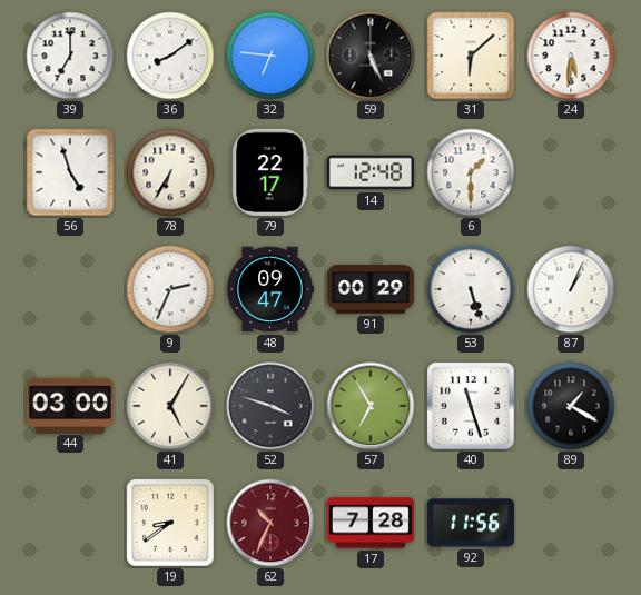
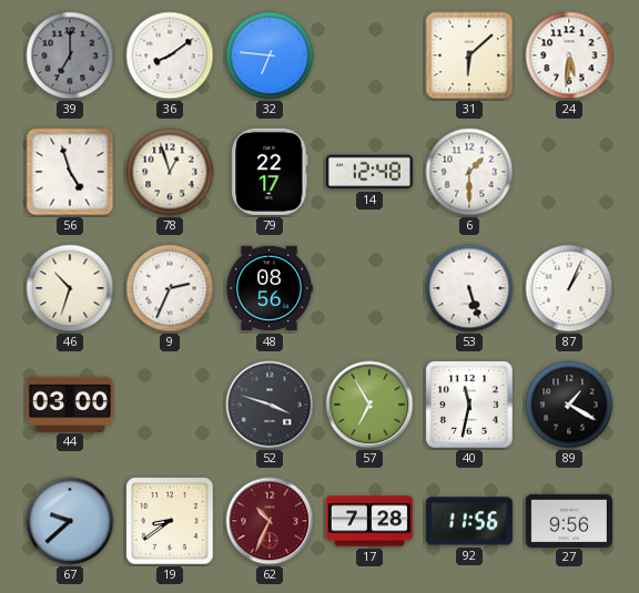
39 dial: white -> grey
59: 5:26 -> none
78: 6:35 -> 12:57
46: none -> 10:33
48: 09:47 -> 08:56
91: 00:29 -> none
41: 5:05 -> none
40: 11:27 -> 11:32
67: none -> 9:38
27: none -> 9:56
